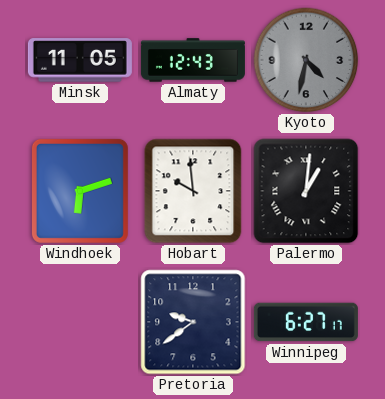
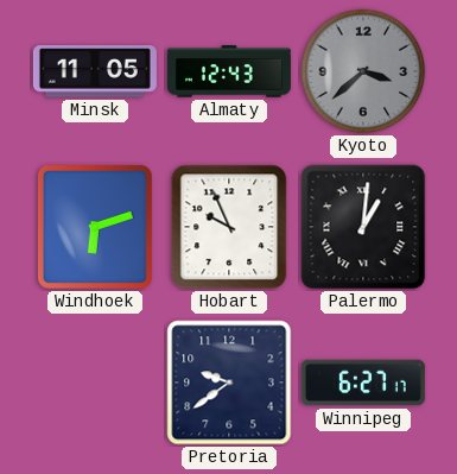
Kyoto: 4:32 -> 3:38
Hobart: 9:59 -> 9:56
